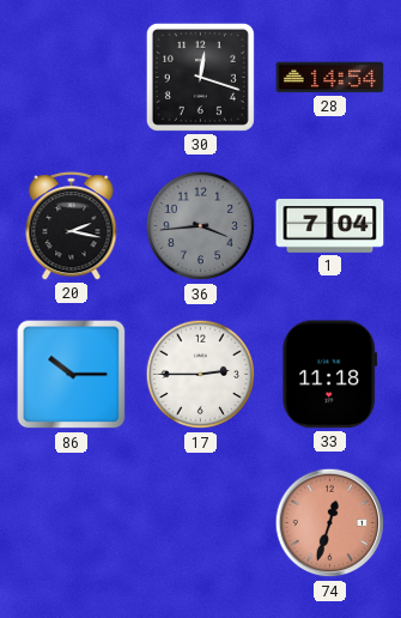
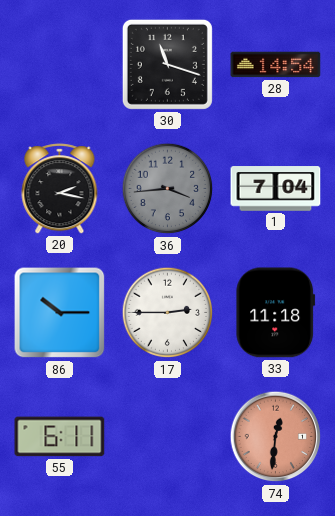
30: 12:18 -> 11:18
55: none -> 6:11
74: 12:33 -> 12:31
